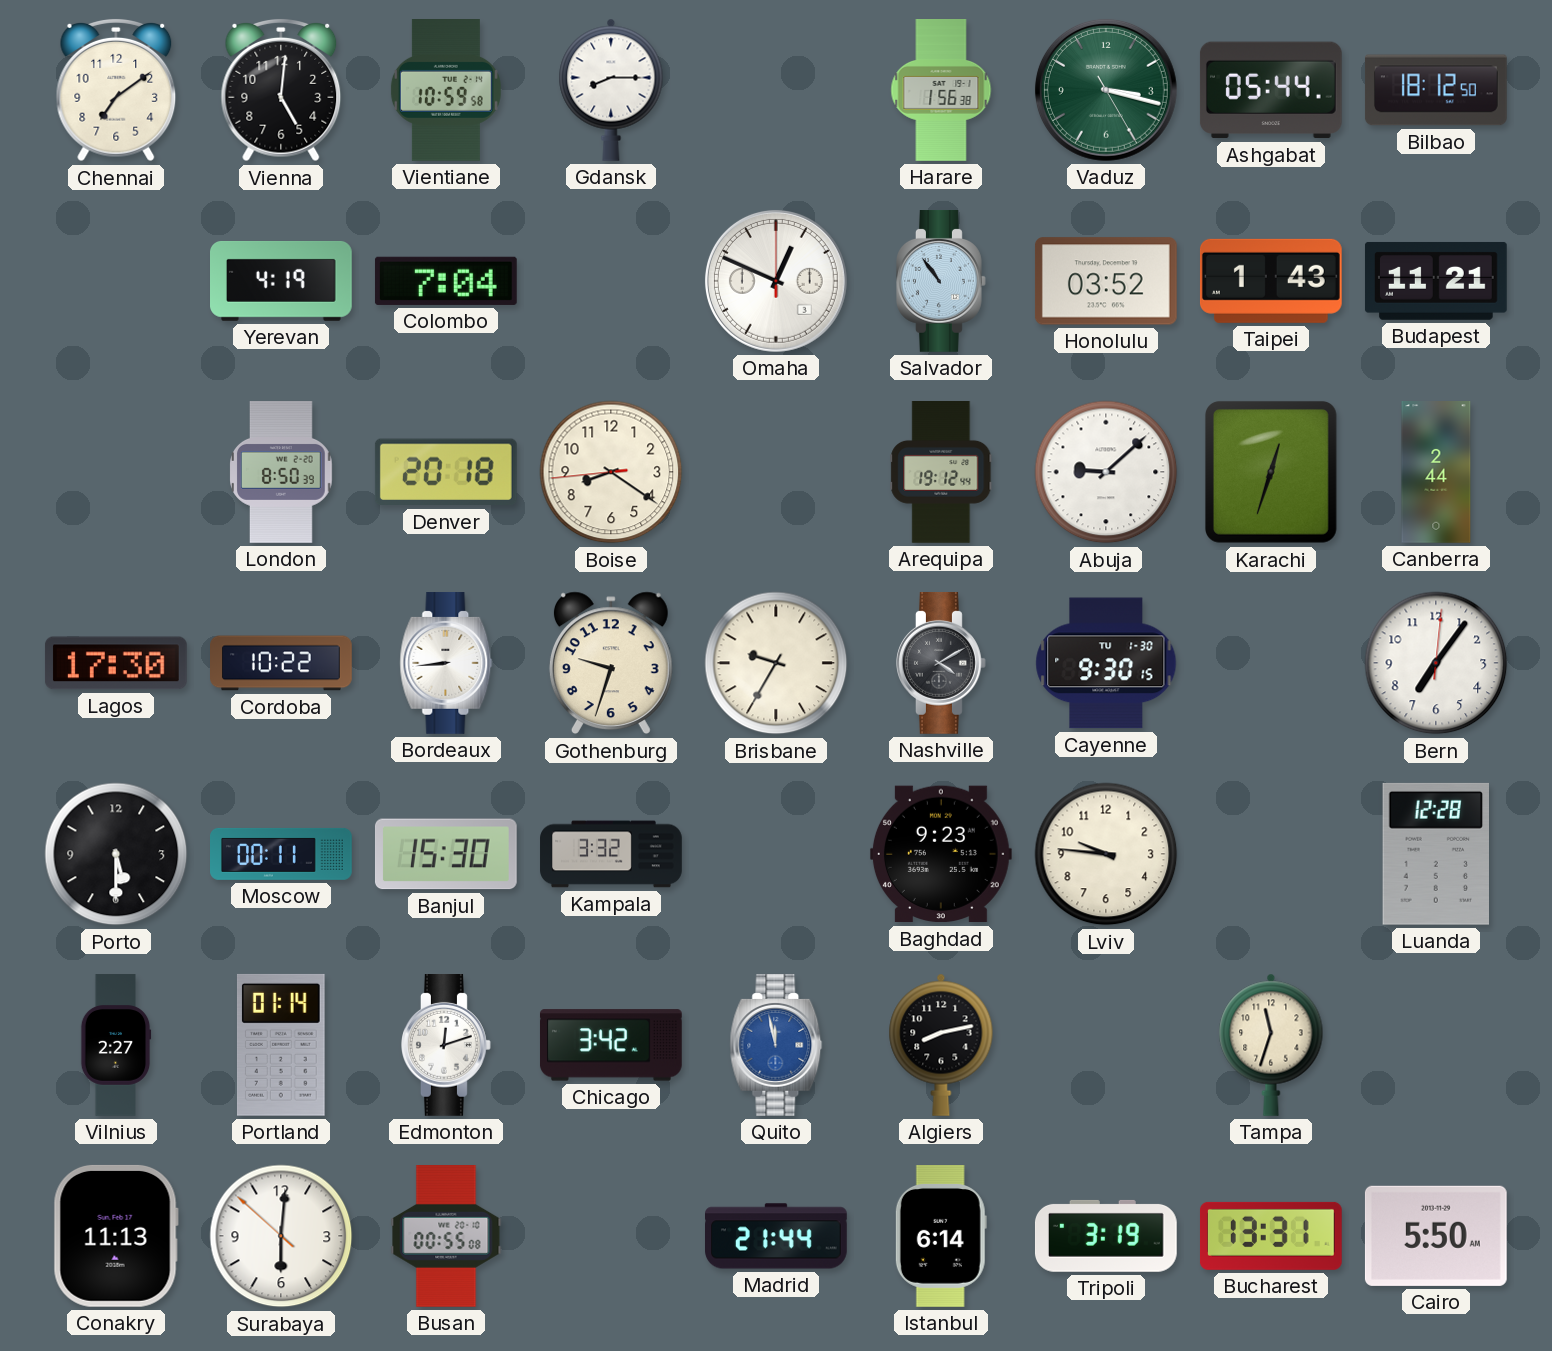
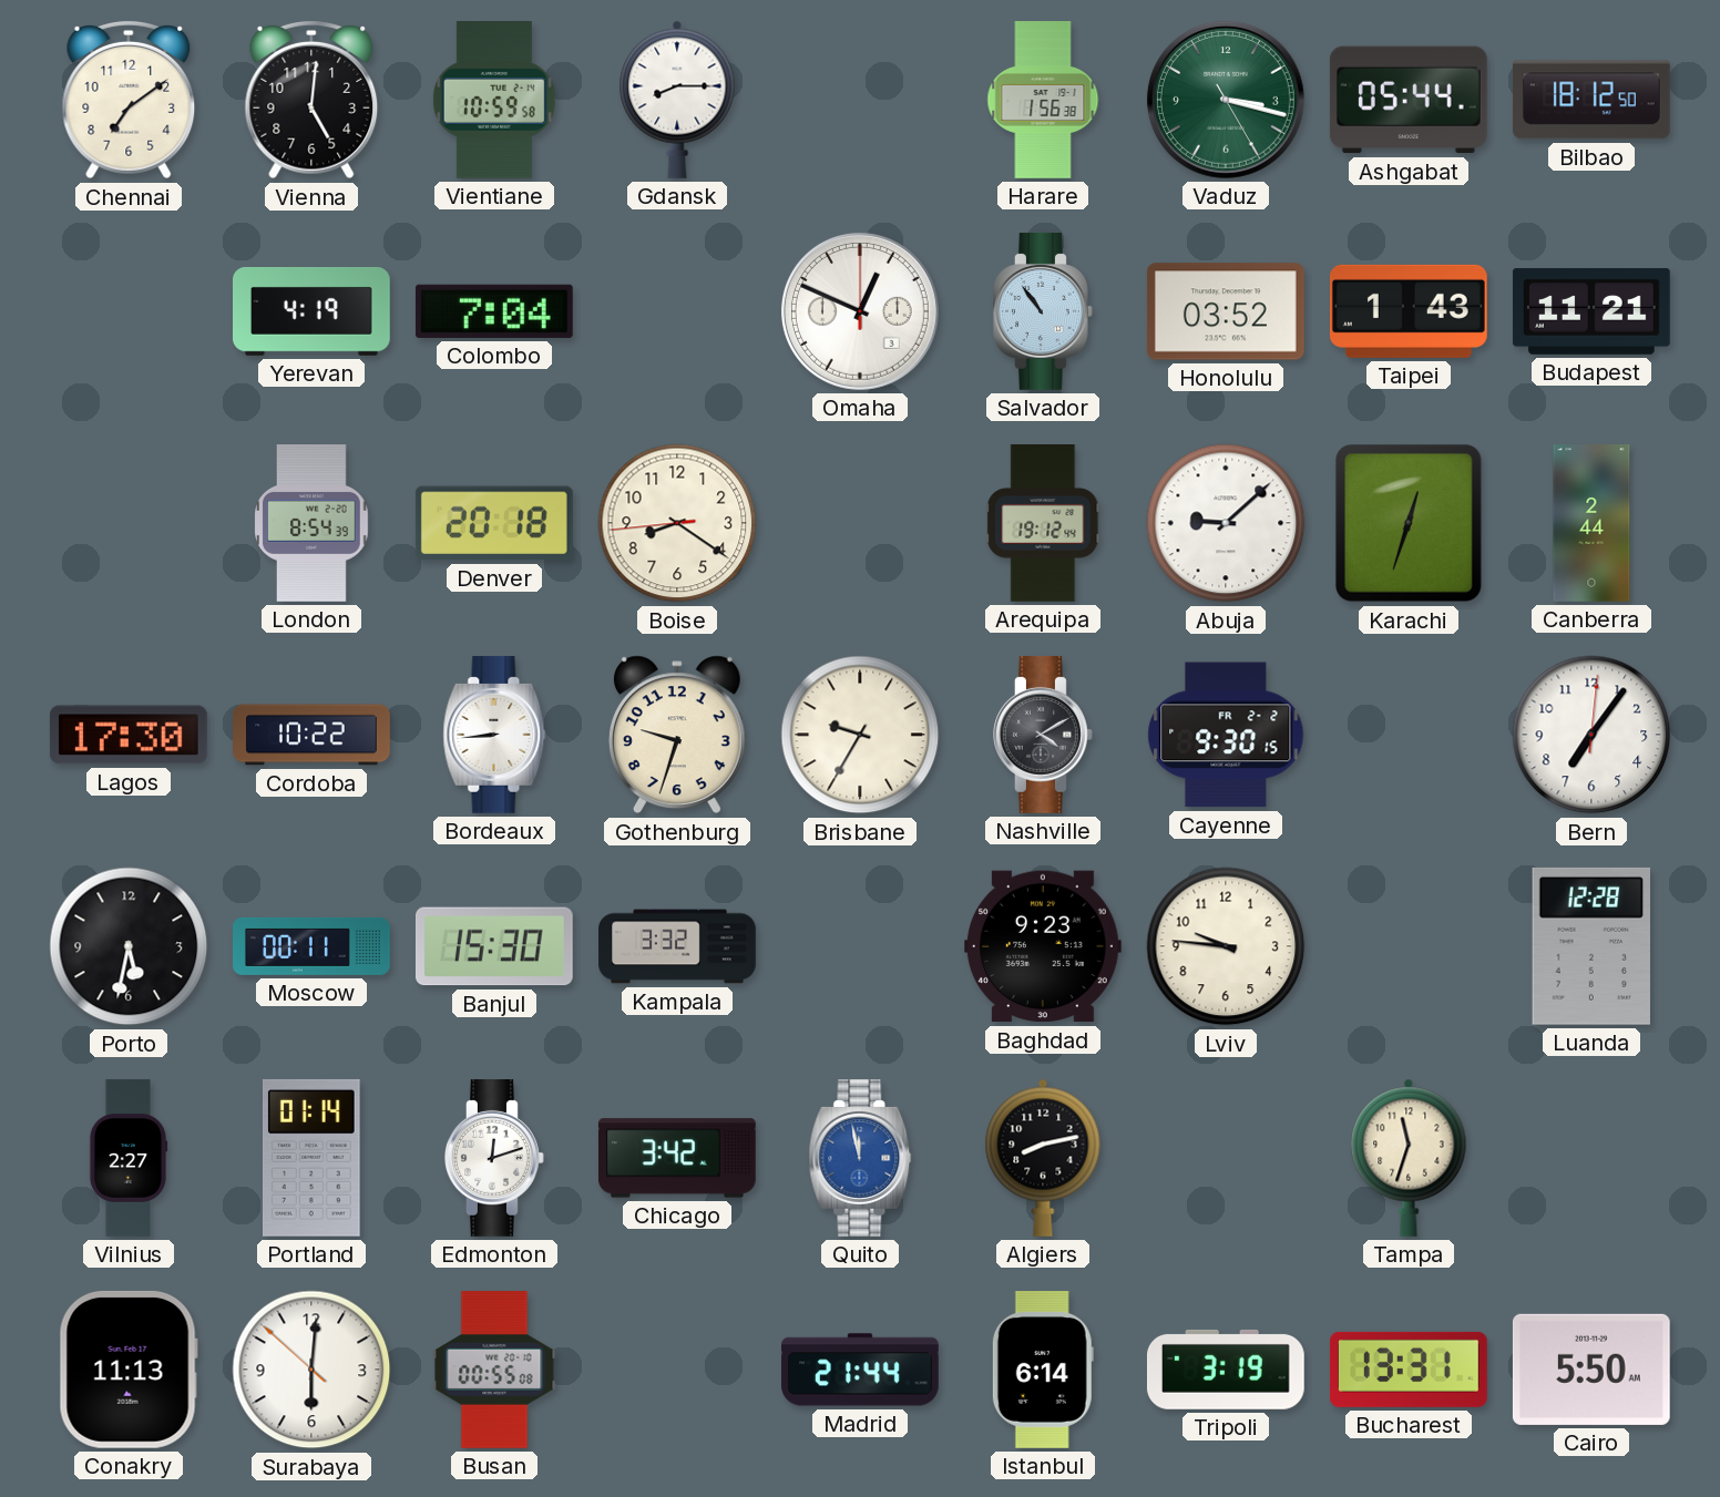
London: 8:50 -> 8:54
Cayenne date: TU 1-30 -> FR 2-2
Porto: 5:30 -> 5:32
